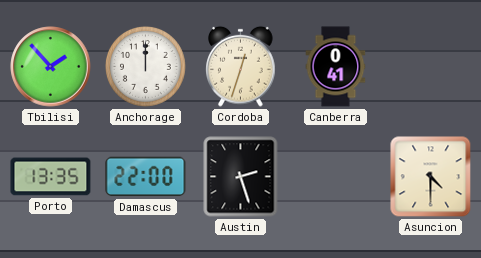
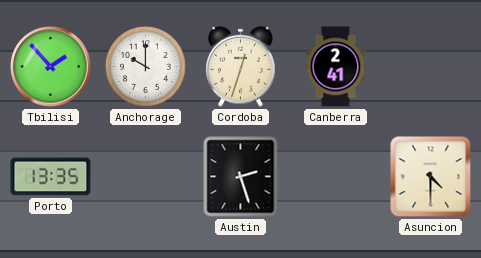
Anchorage: 12:00 -> 10:00
Canberra: 0:41 -> 2:41
Damascus: 22:00 -> none
